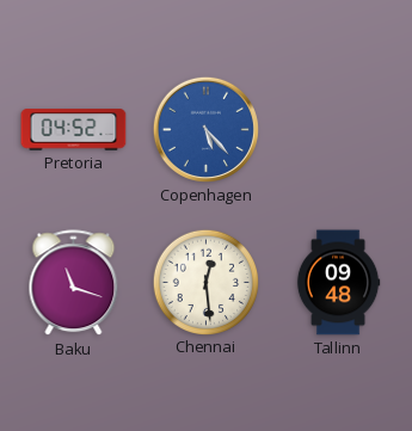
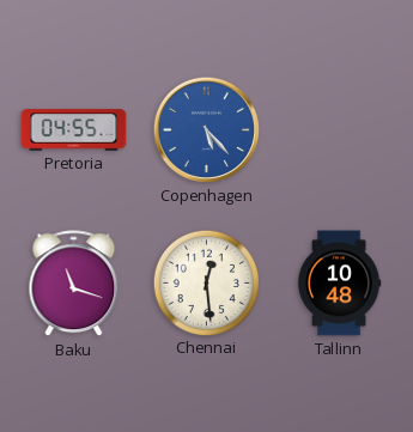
Pretoria: 04:52 -> 04:55
Tallinn: 09:48 -> 10:48
